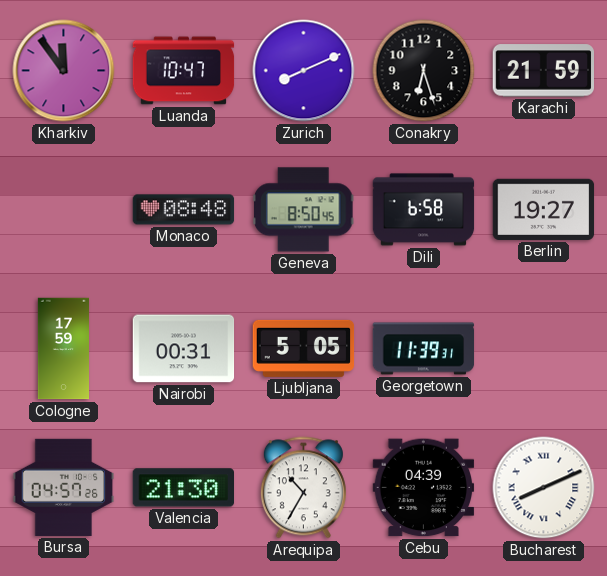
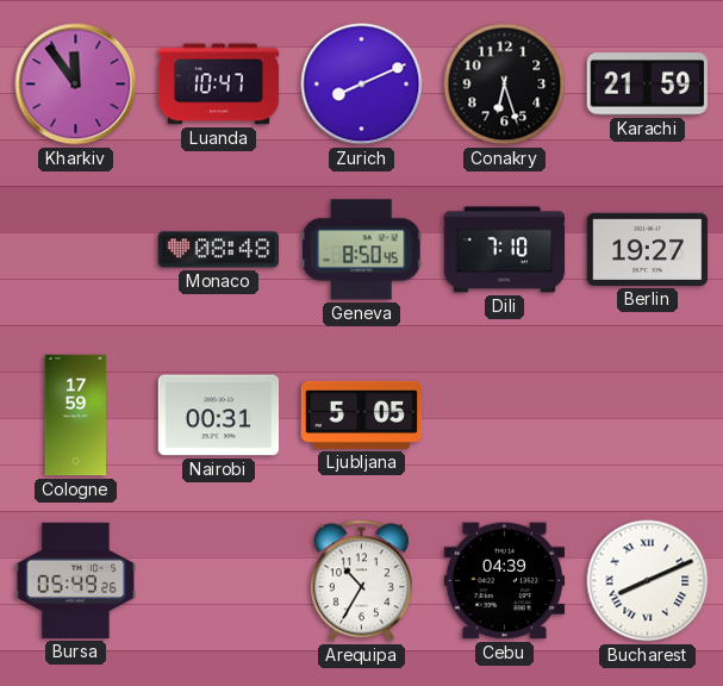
Dili: 6:58 -> 7:10
Georgetown: 11:39 -> none
Bursa: 04:57 -> 05:49
Valencia: 21:30 -> none
